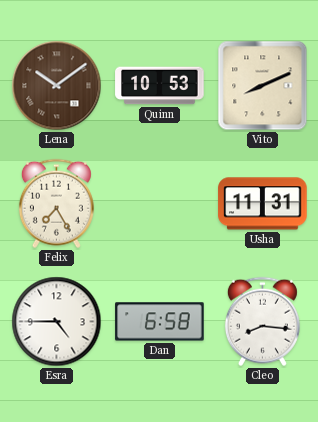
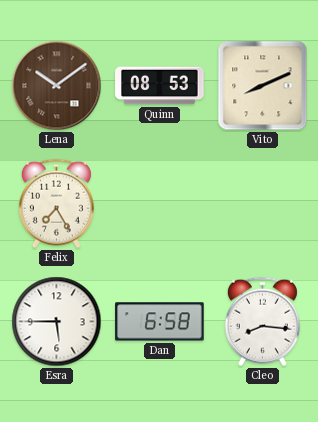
Quinn: 10:53 -> 08:53
Usha: 11:31 -> none
Esra: 4:45 -> 5:45
